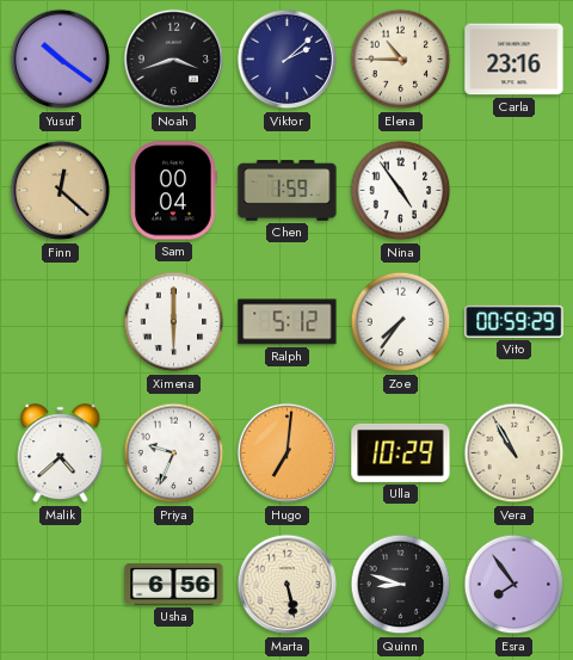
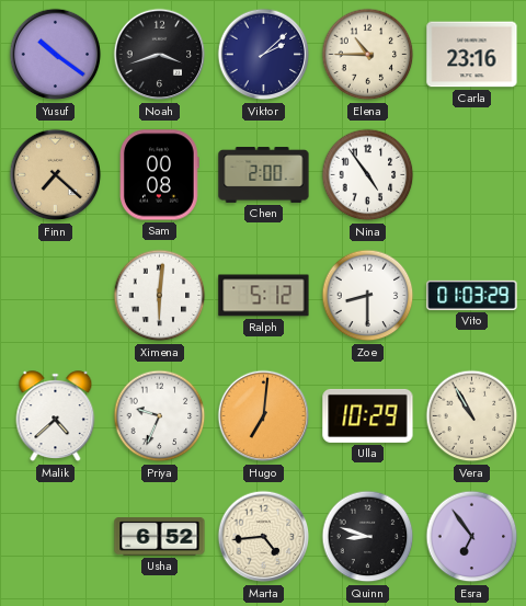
Finn: 12:22 -> 7:22
Sam: 00:04 -> 00:08
Chen: 1:59 -> 2:00
Ximena: 6:00 -> 6:01
Zoe: 7:36 -> 8:30
Vito: 00:59 -> 01:03
Usha: 6:56 -> 6:52
Marta: 5:28 -> 4:44
Esra: 7:54 -> 6:54
